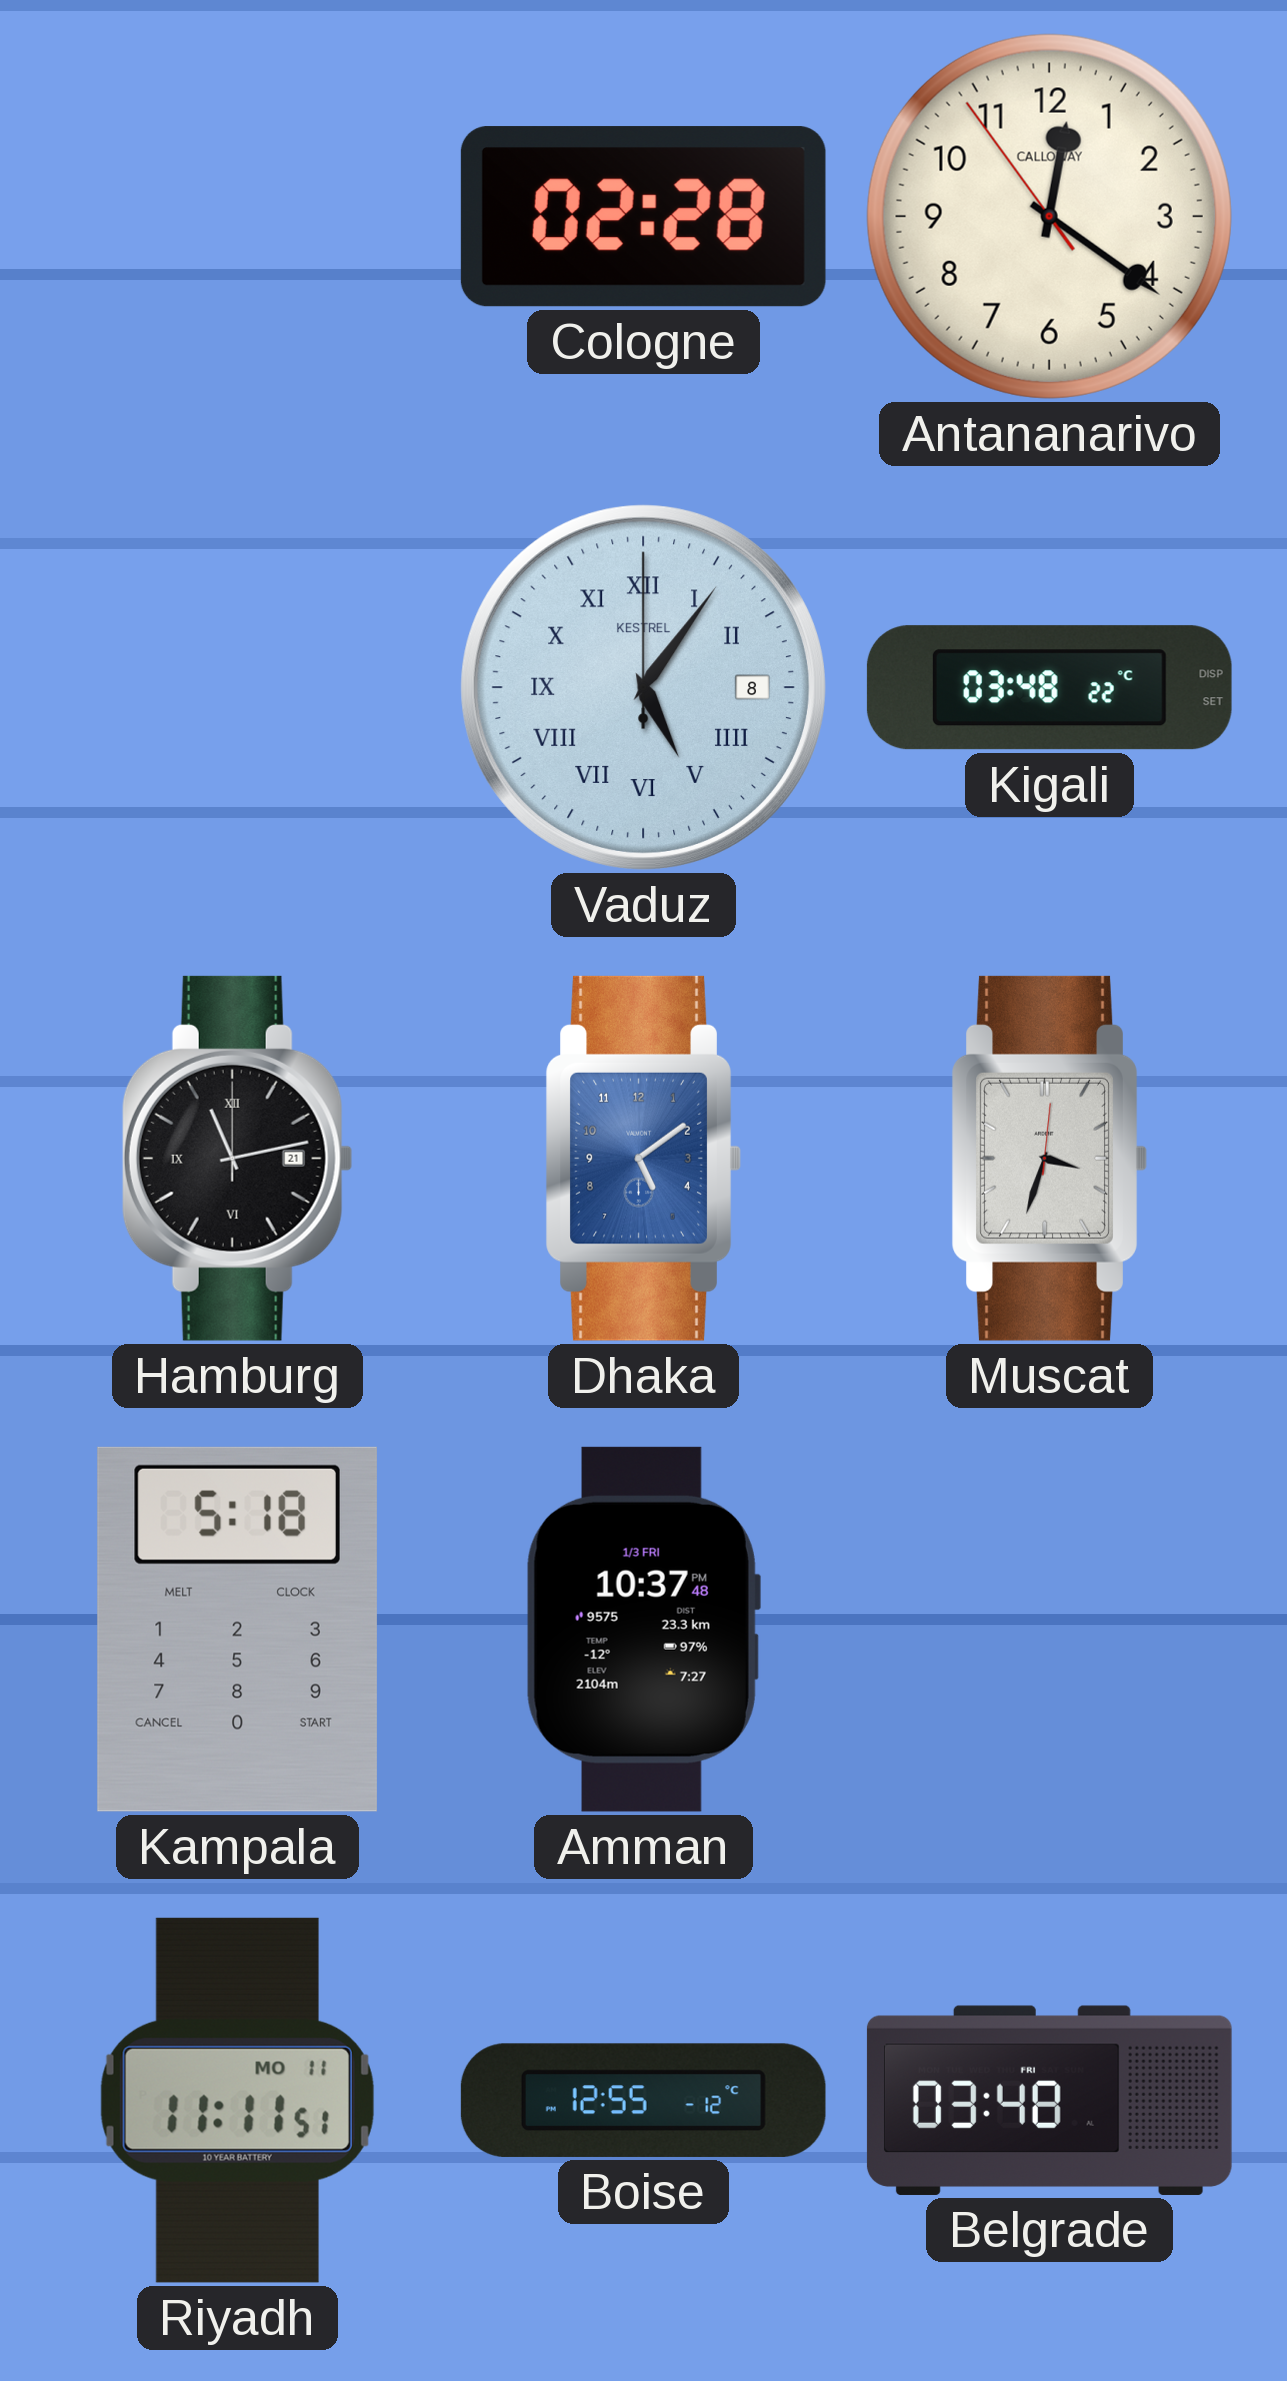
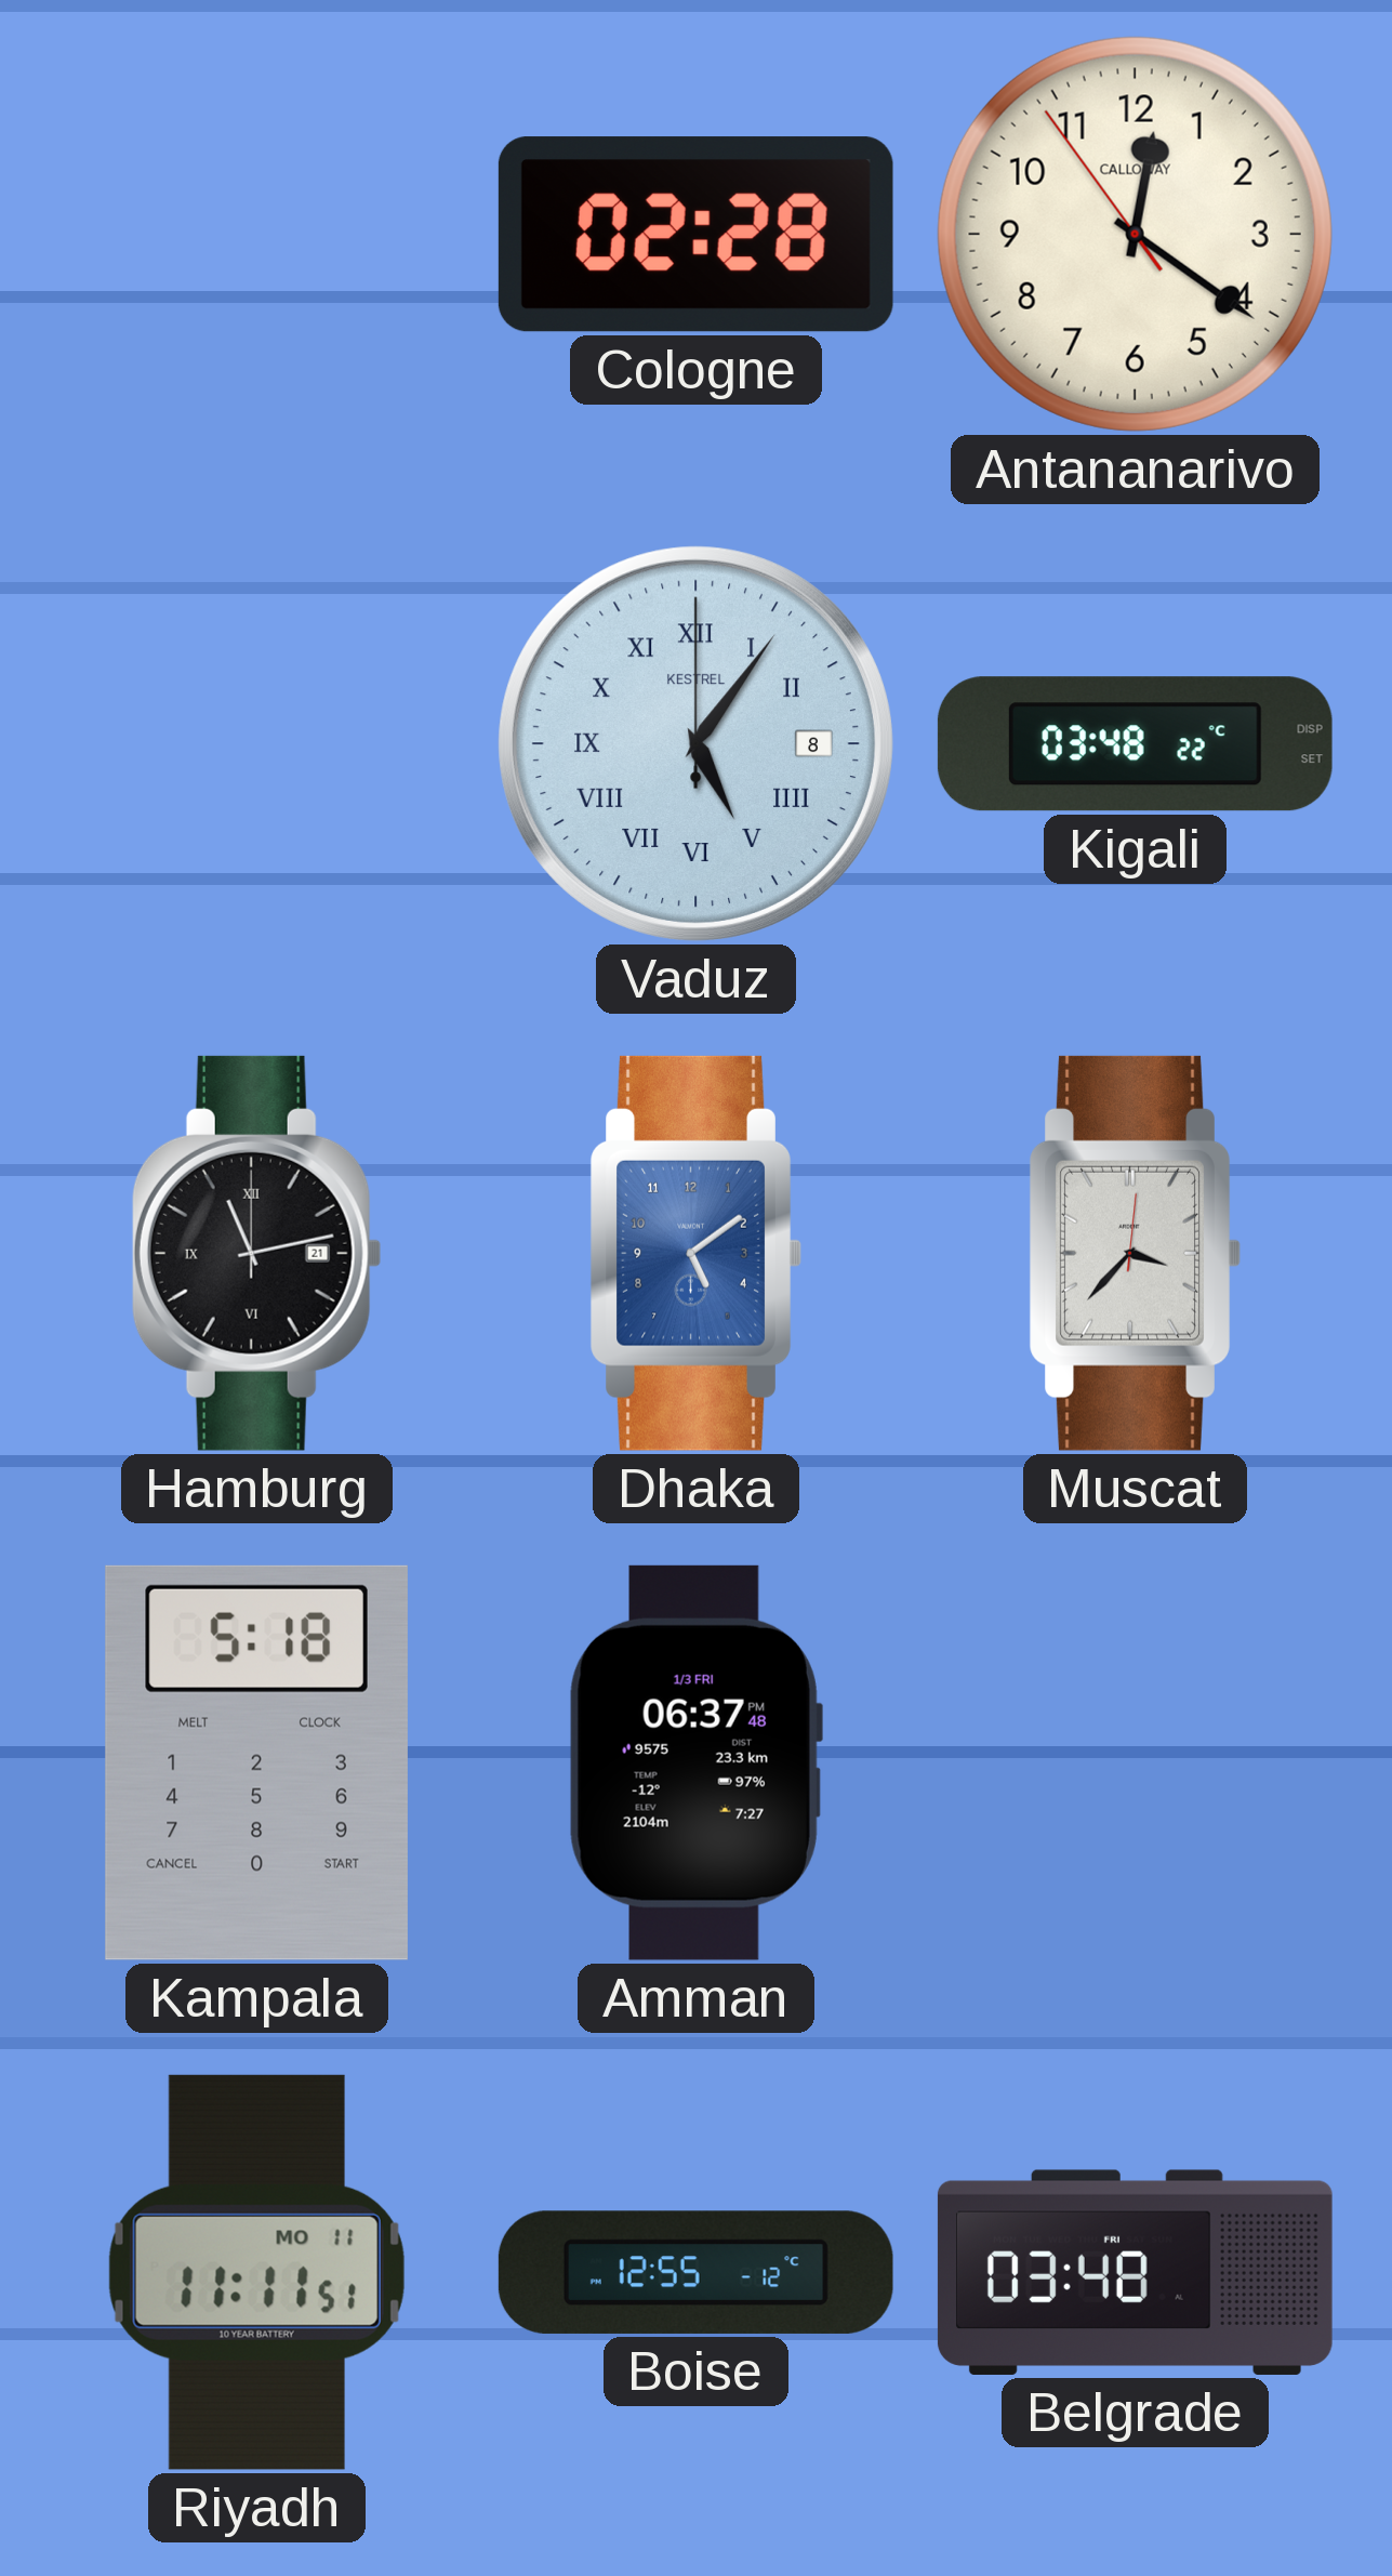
Muscat: 3:33 -> 3:37
Amman: 10:37 -> 06:37
